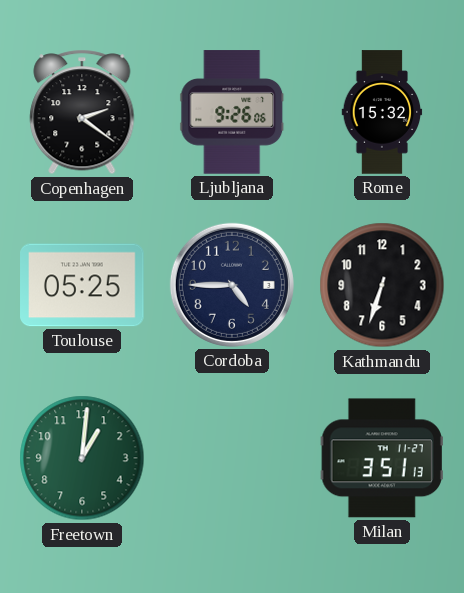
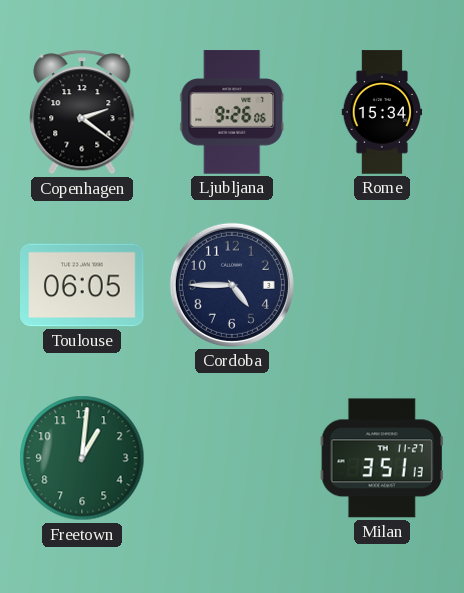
Rome: 15:32 -> 15:34
Toulouse: 05:25 -> 06:05
Kathmandu: 6:33 -> none
